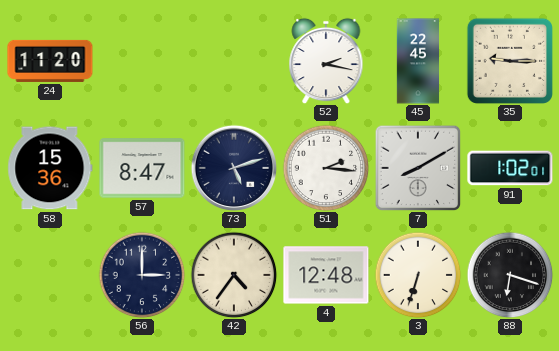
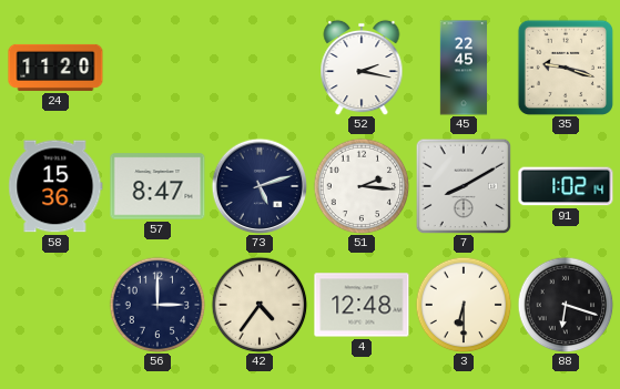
35: 9:15 -> 9:18
91: 1:02:01 -> 1:02:14
3: 6:33 -> 6:30
